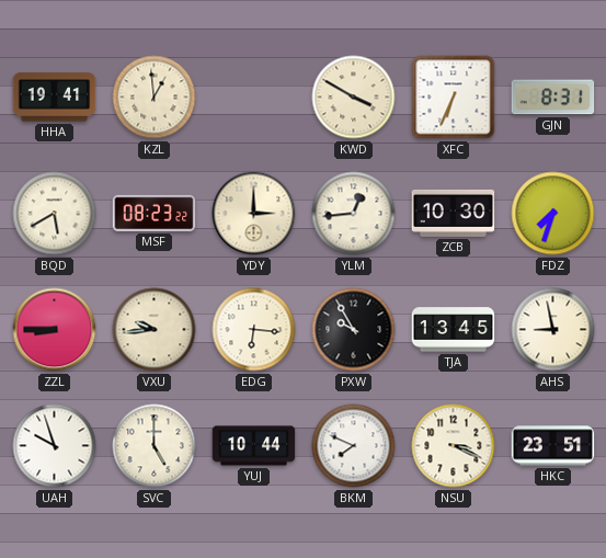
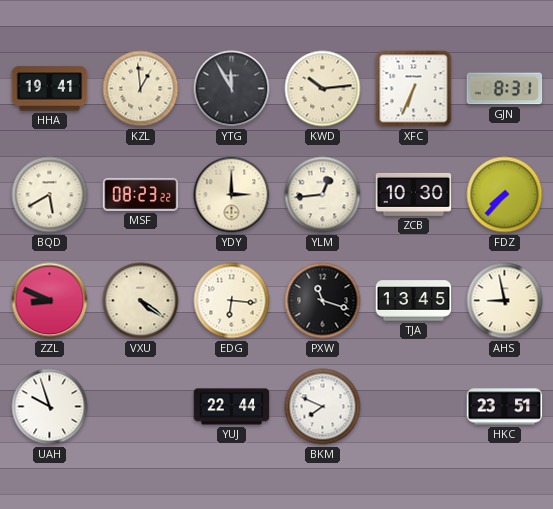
YTG: none -> 11:55
KWD: 3:50 -> 10:14
FDZ: 7:33 -> 7:37
ZZL: 8:45 -> 8:49
VXU: 9:44 -> 4:21
PXW: 9:55 -> 11:18
SVC: 5:00 -> none
YUJ: 10:44 -> 22:44
NSU: 3:19 -> none
